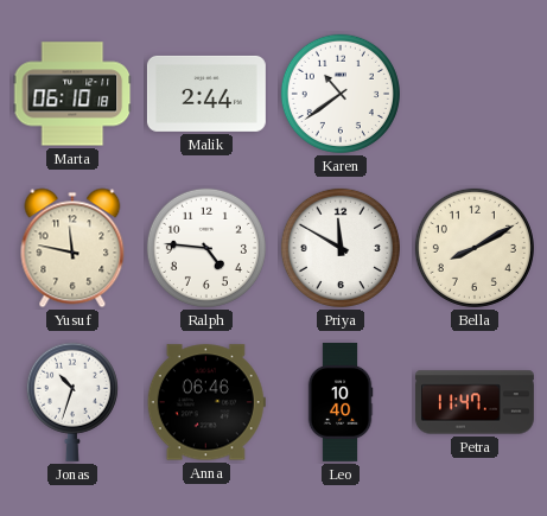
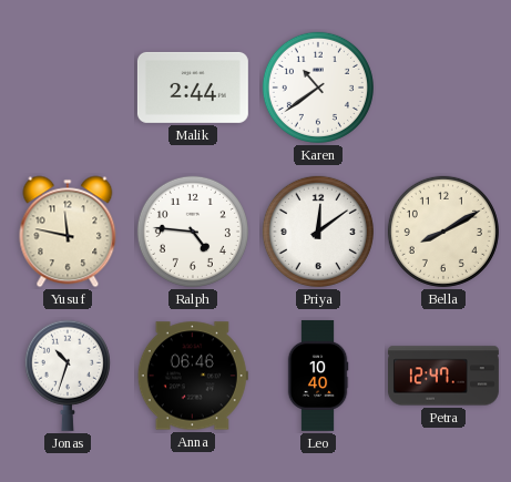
Marta: 06:10 -> none
Priya: 11:50 -> 12:09
Petra: 11:47 -> 12:47
